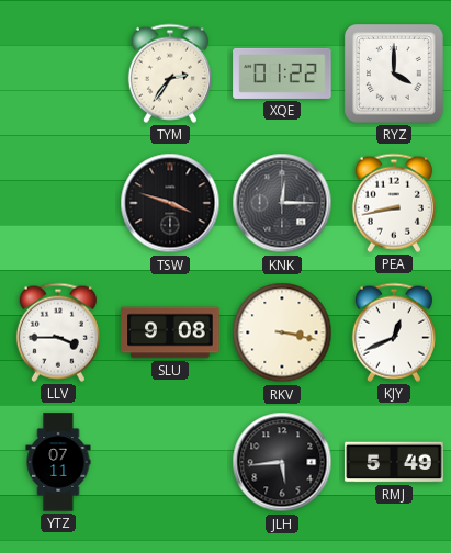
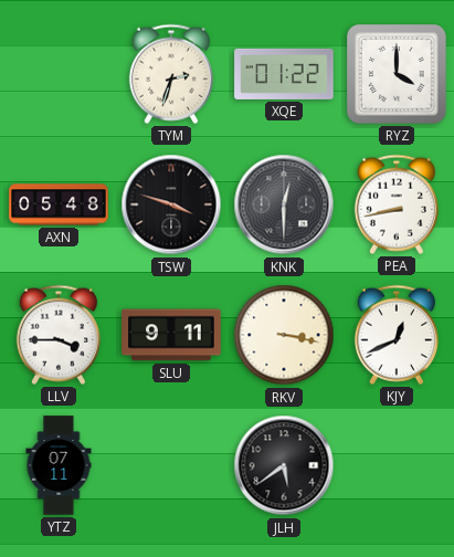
TYM: 2:36 -> 2:33
AXN: none -> 05:48
KNK: 12:15 -> 12:30
SLU: 9:08 -> 9:11
JLH: 5:44 -> 5:39
RMJ: 5:49 -> none
